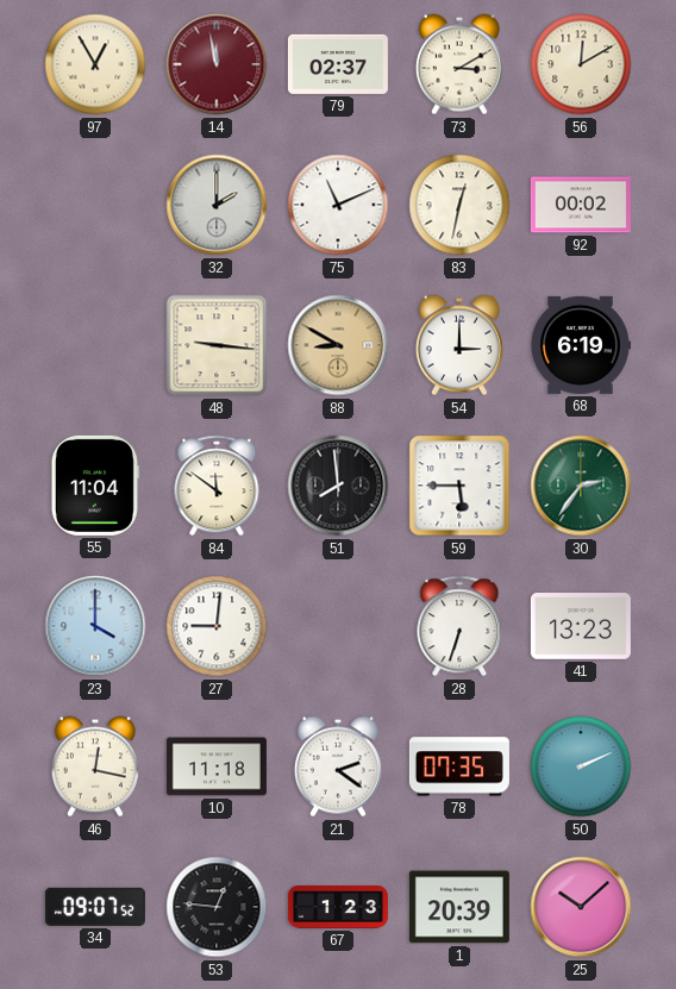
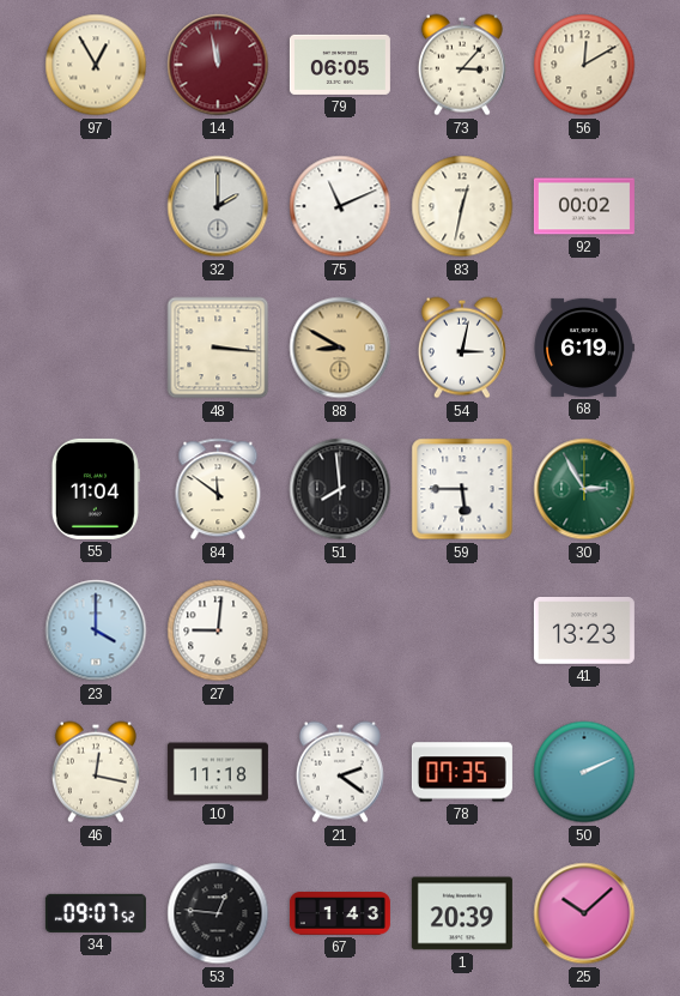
79: 02:37 -> 06:05
73: 3:10 -> 3:07
48: 9:16 -> 3:16
54: 3:00 -> 3:02
30: 2:36 -> 2:55
28: 6:33 -> none
67: 1:23 -> 1:43
